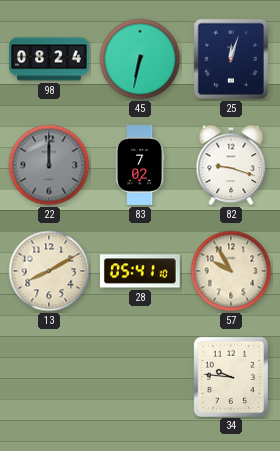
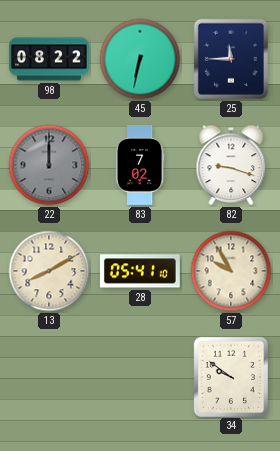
98: 08:24 -> 08:22
25: 12:03 -> 11:45
34: 9:46 -> 9:51
